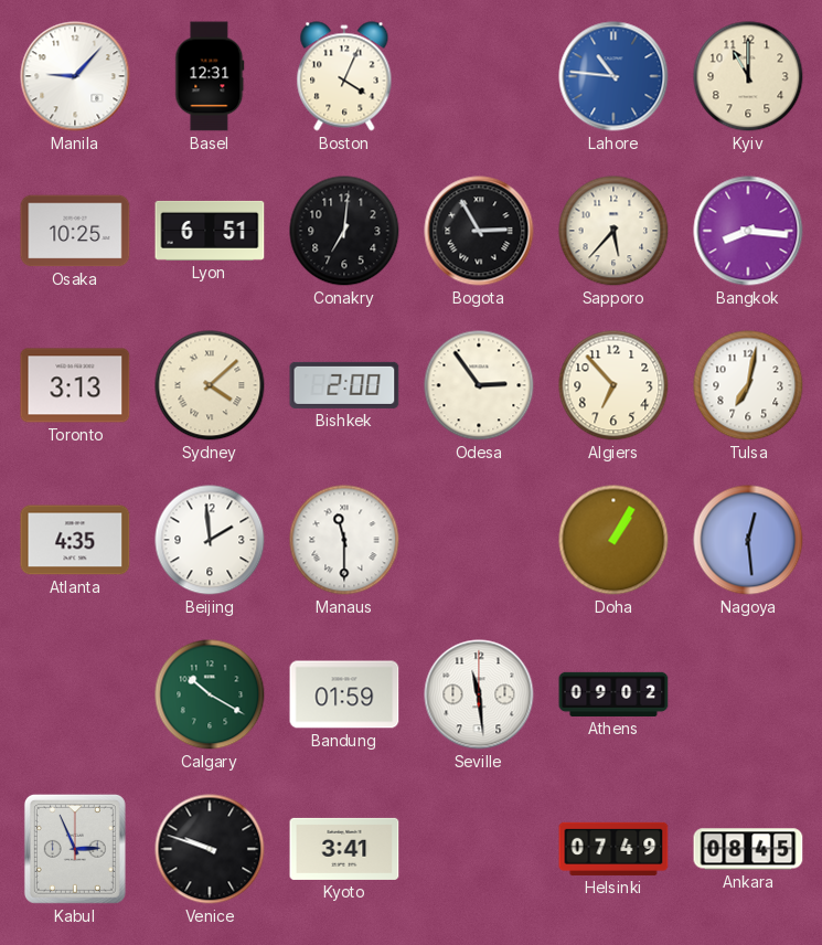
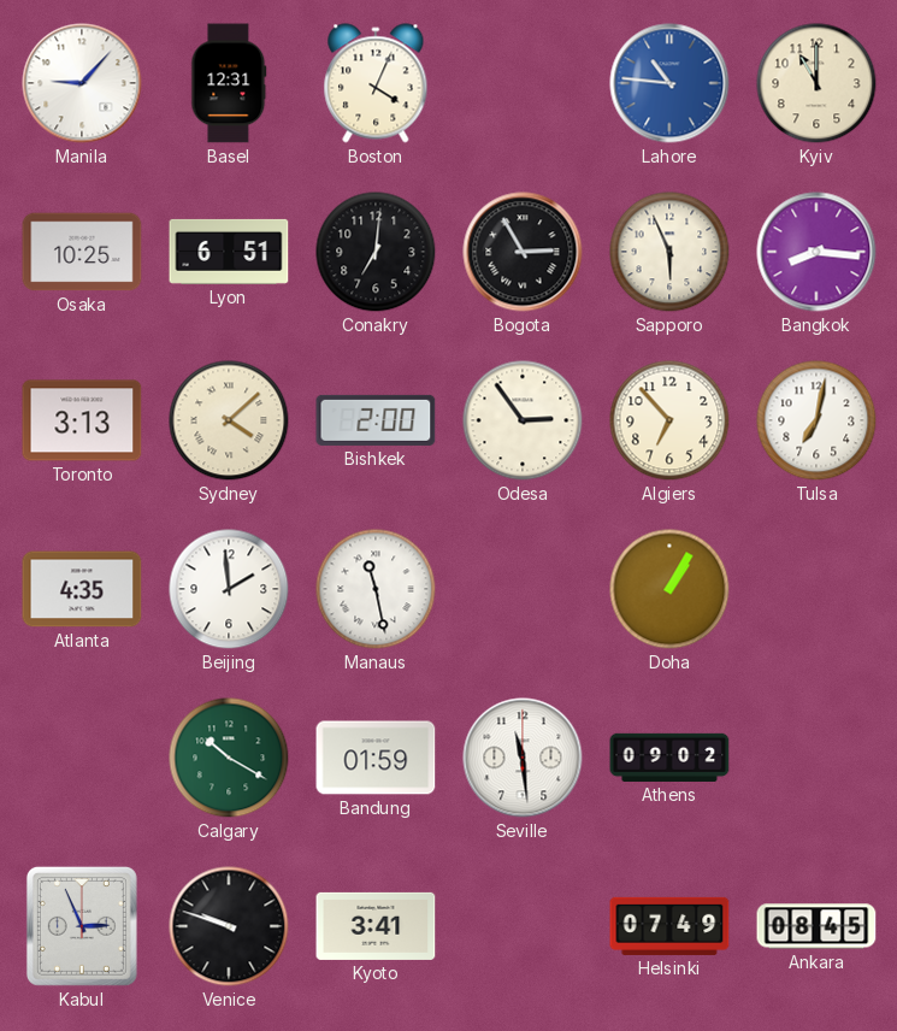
Sapporo: 5:37 -> 5:56
Manaus: 11:30 -> 11:28
Nagoya: 12:29 -> none
